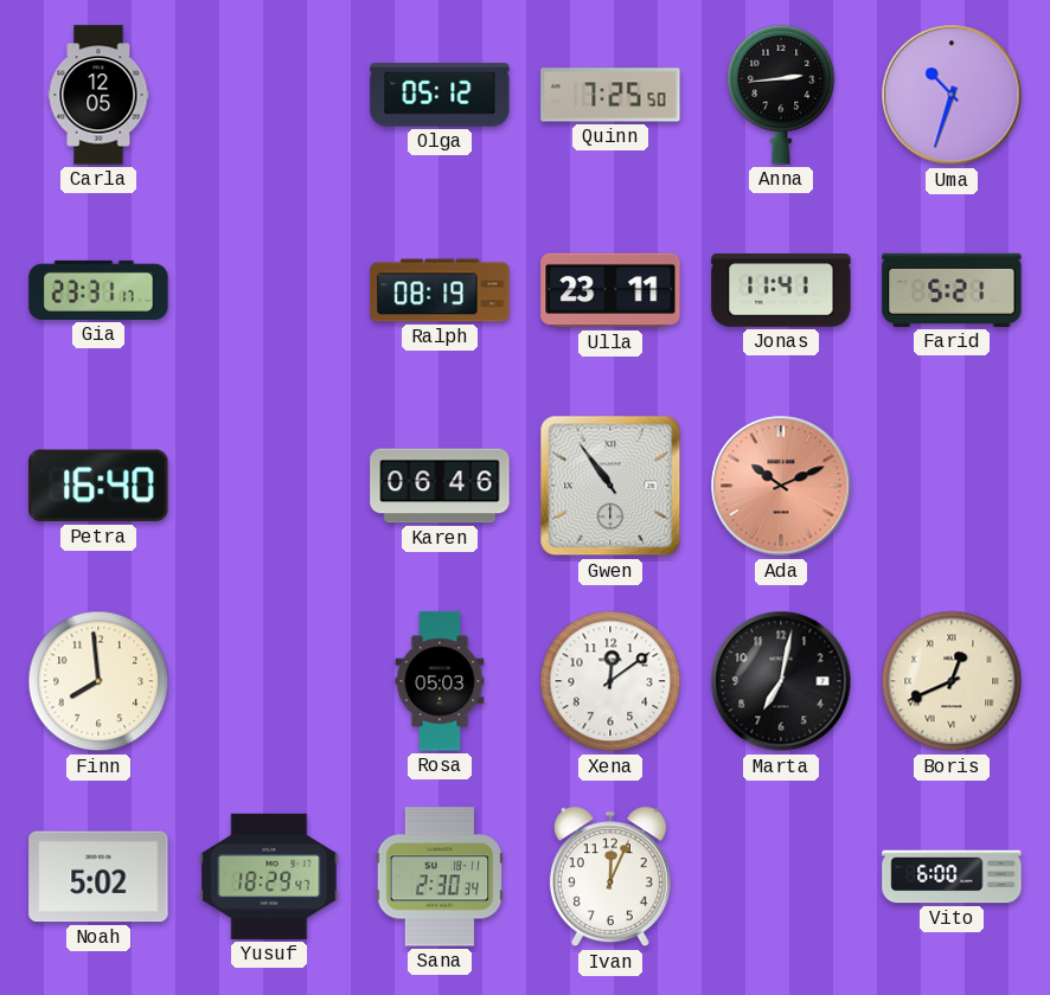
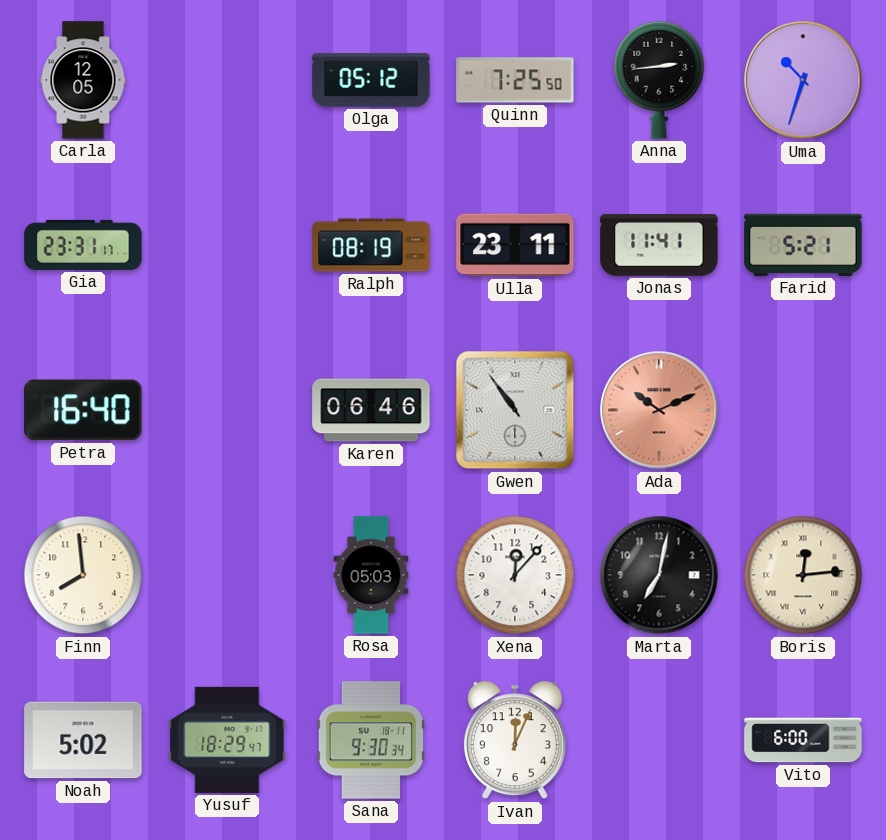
Xena: 12:09 -> 12:07
Boris: 12:41 -> 12:14
Sana: 2:30 -> 9:30
